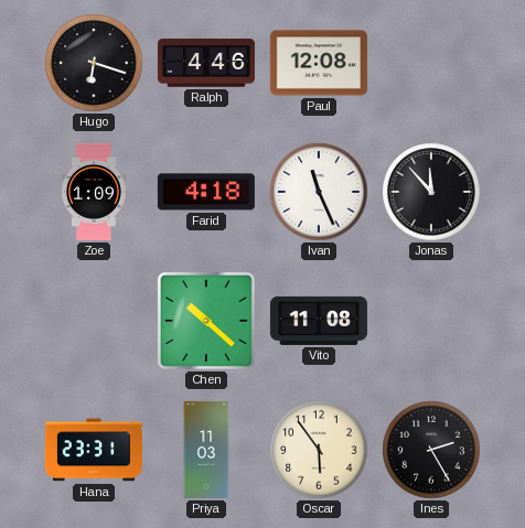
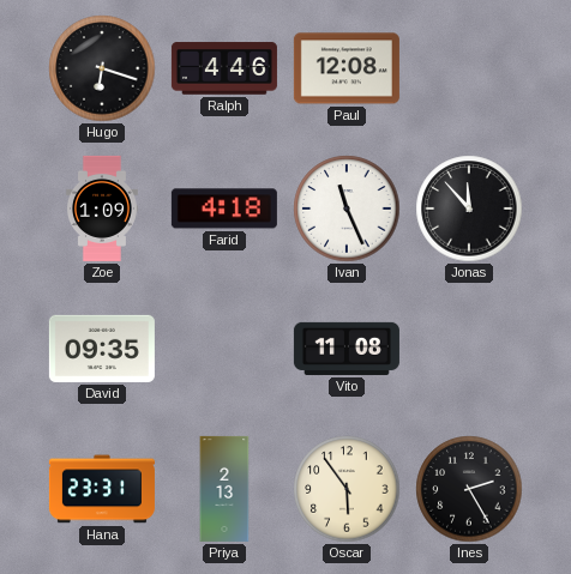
David: none -> 09:35
Chen: 10:22 -> none
Priya: 11:03 -> 2:13
